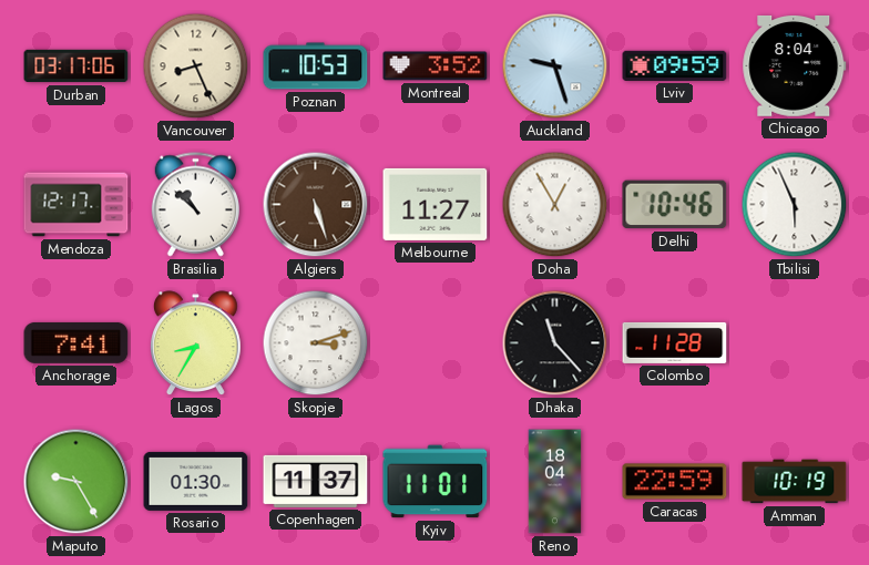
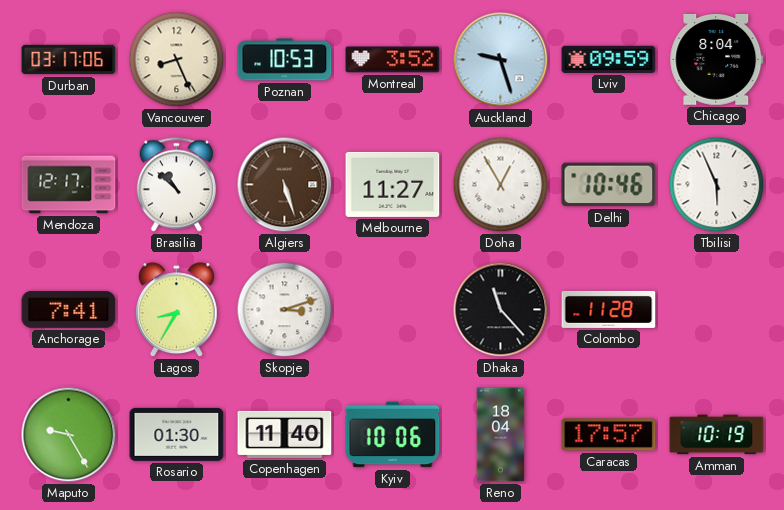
Copenhagen: 11:37 -> 11:40
Kyiv: 11:01 -> 10:06
Caracas: 22:59 -> 17:57
